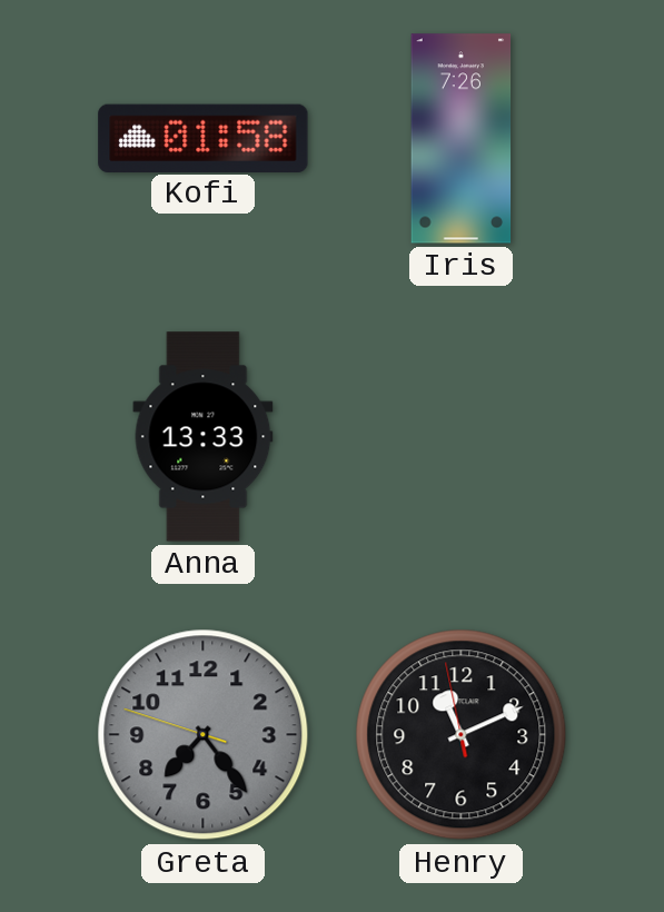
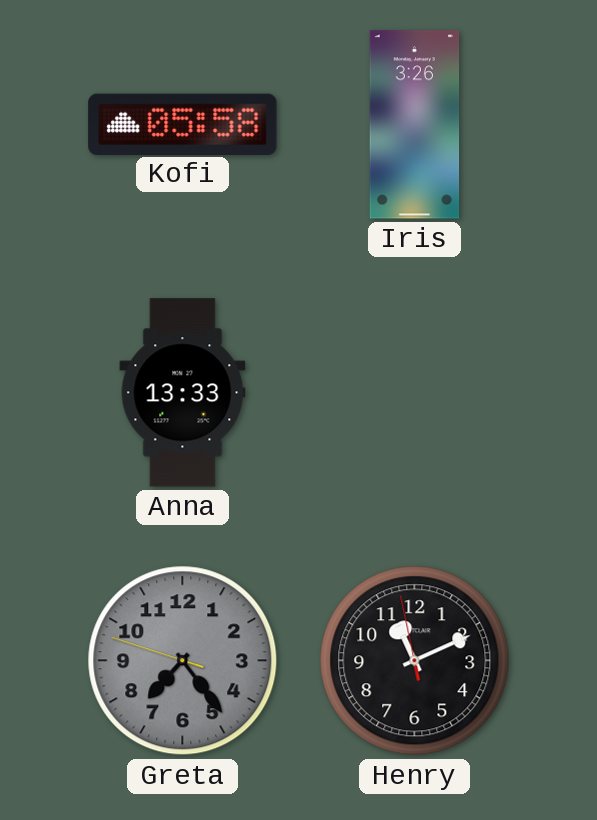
Kofi: 01:58 -> 05:58
Iris: 7:26 -> 3:26
